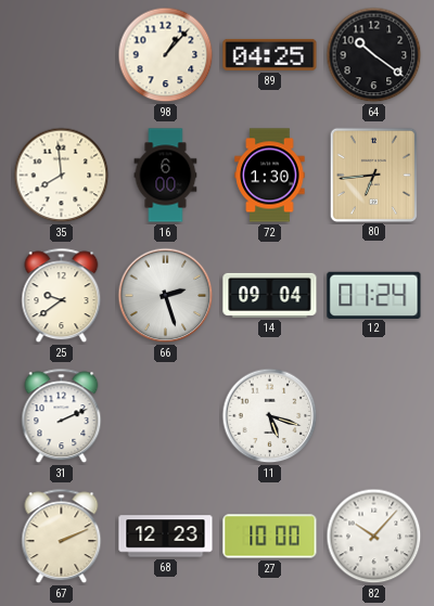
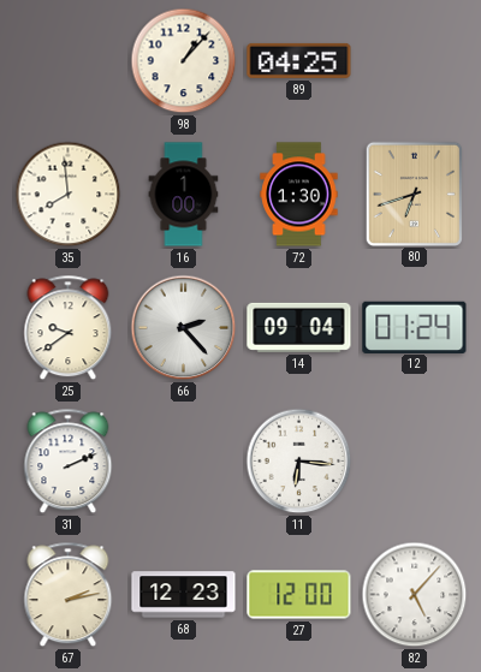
64: 10:21 -> none
16: 6:00 -> 1:00
80: 6:44 -> 6:42
66: 2:27 -> 2:23
11: 5:18 -> 6:16
67: 2:11 -> 2:13
27: 10:00 -> 12:00
82: 10:07 -> 5:07
